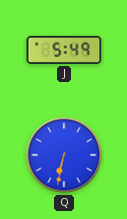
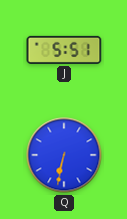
J: 5:49 -> 5:51
